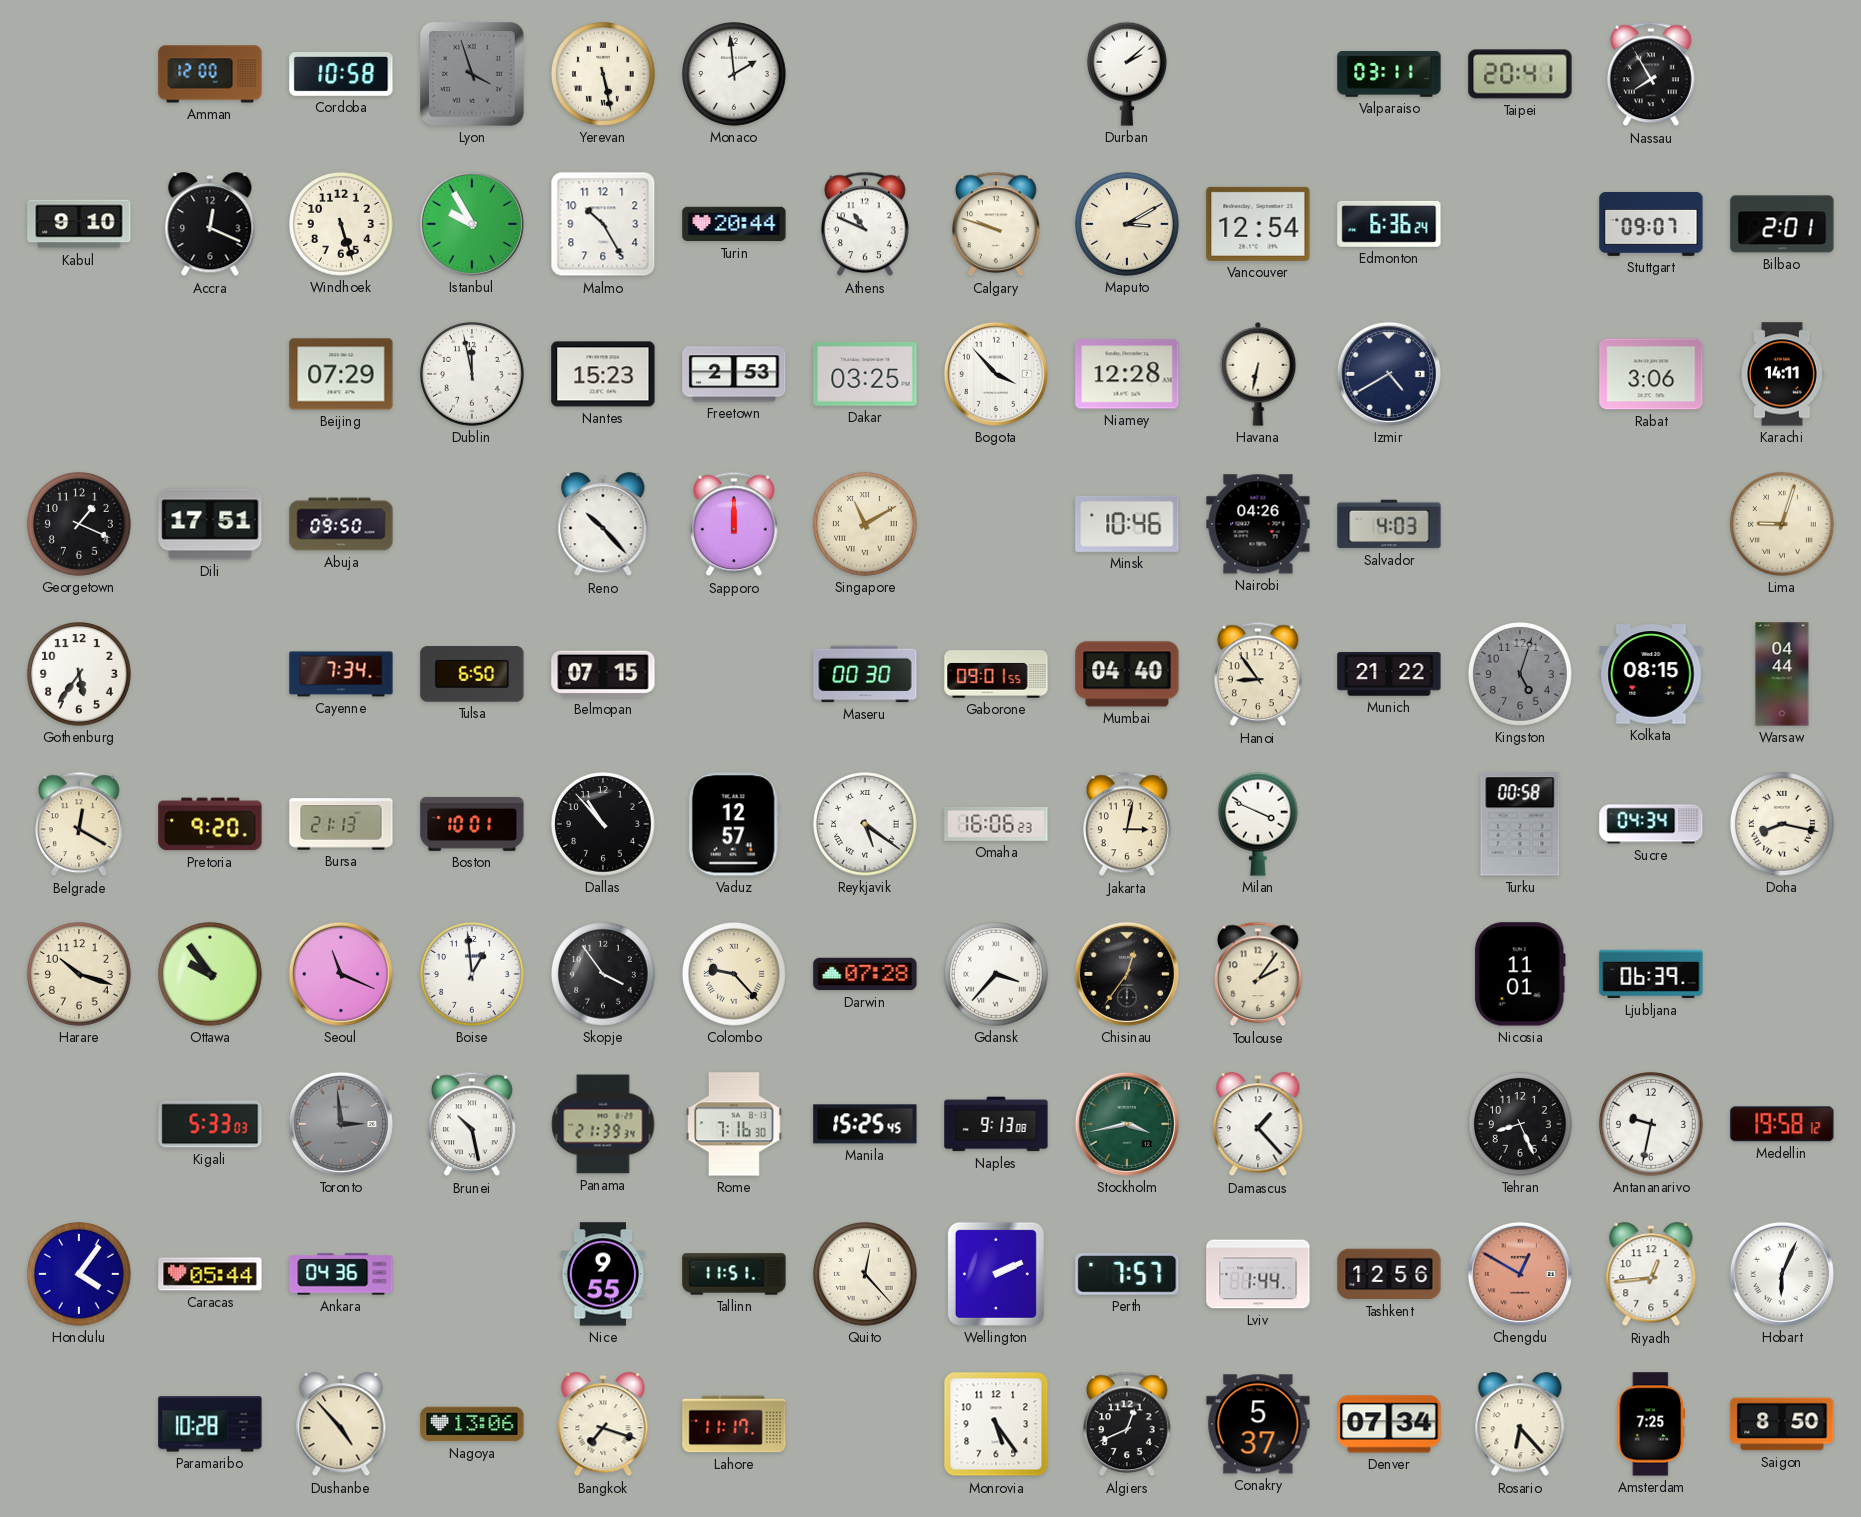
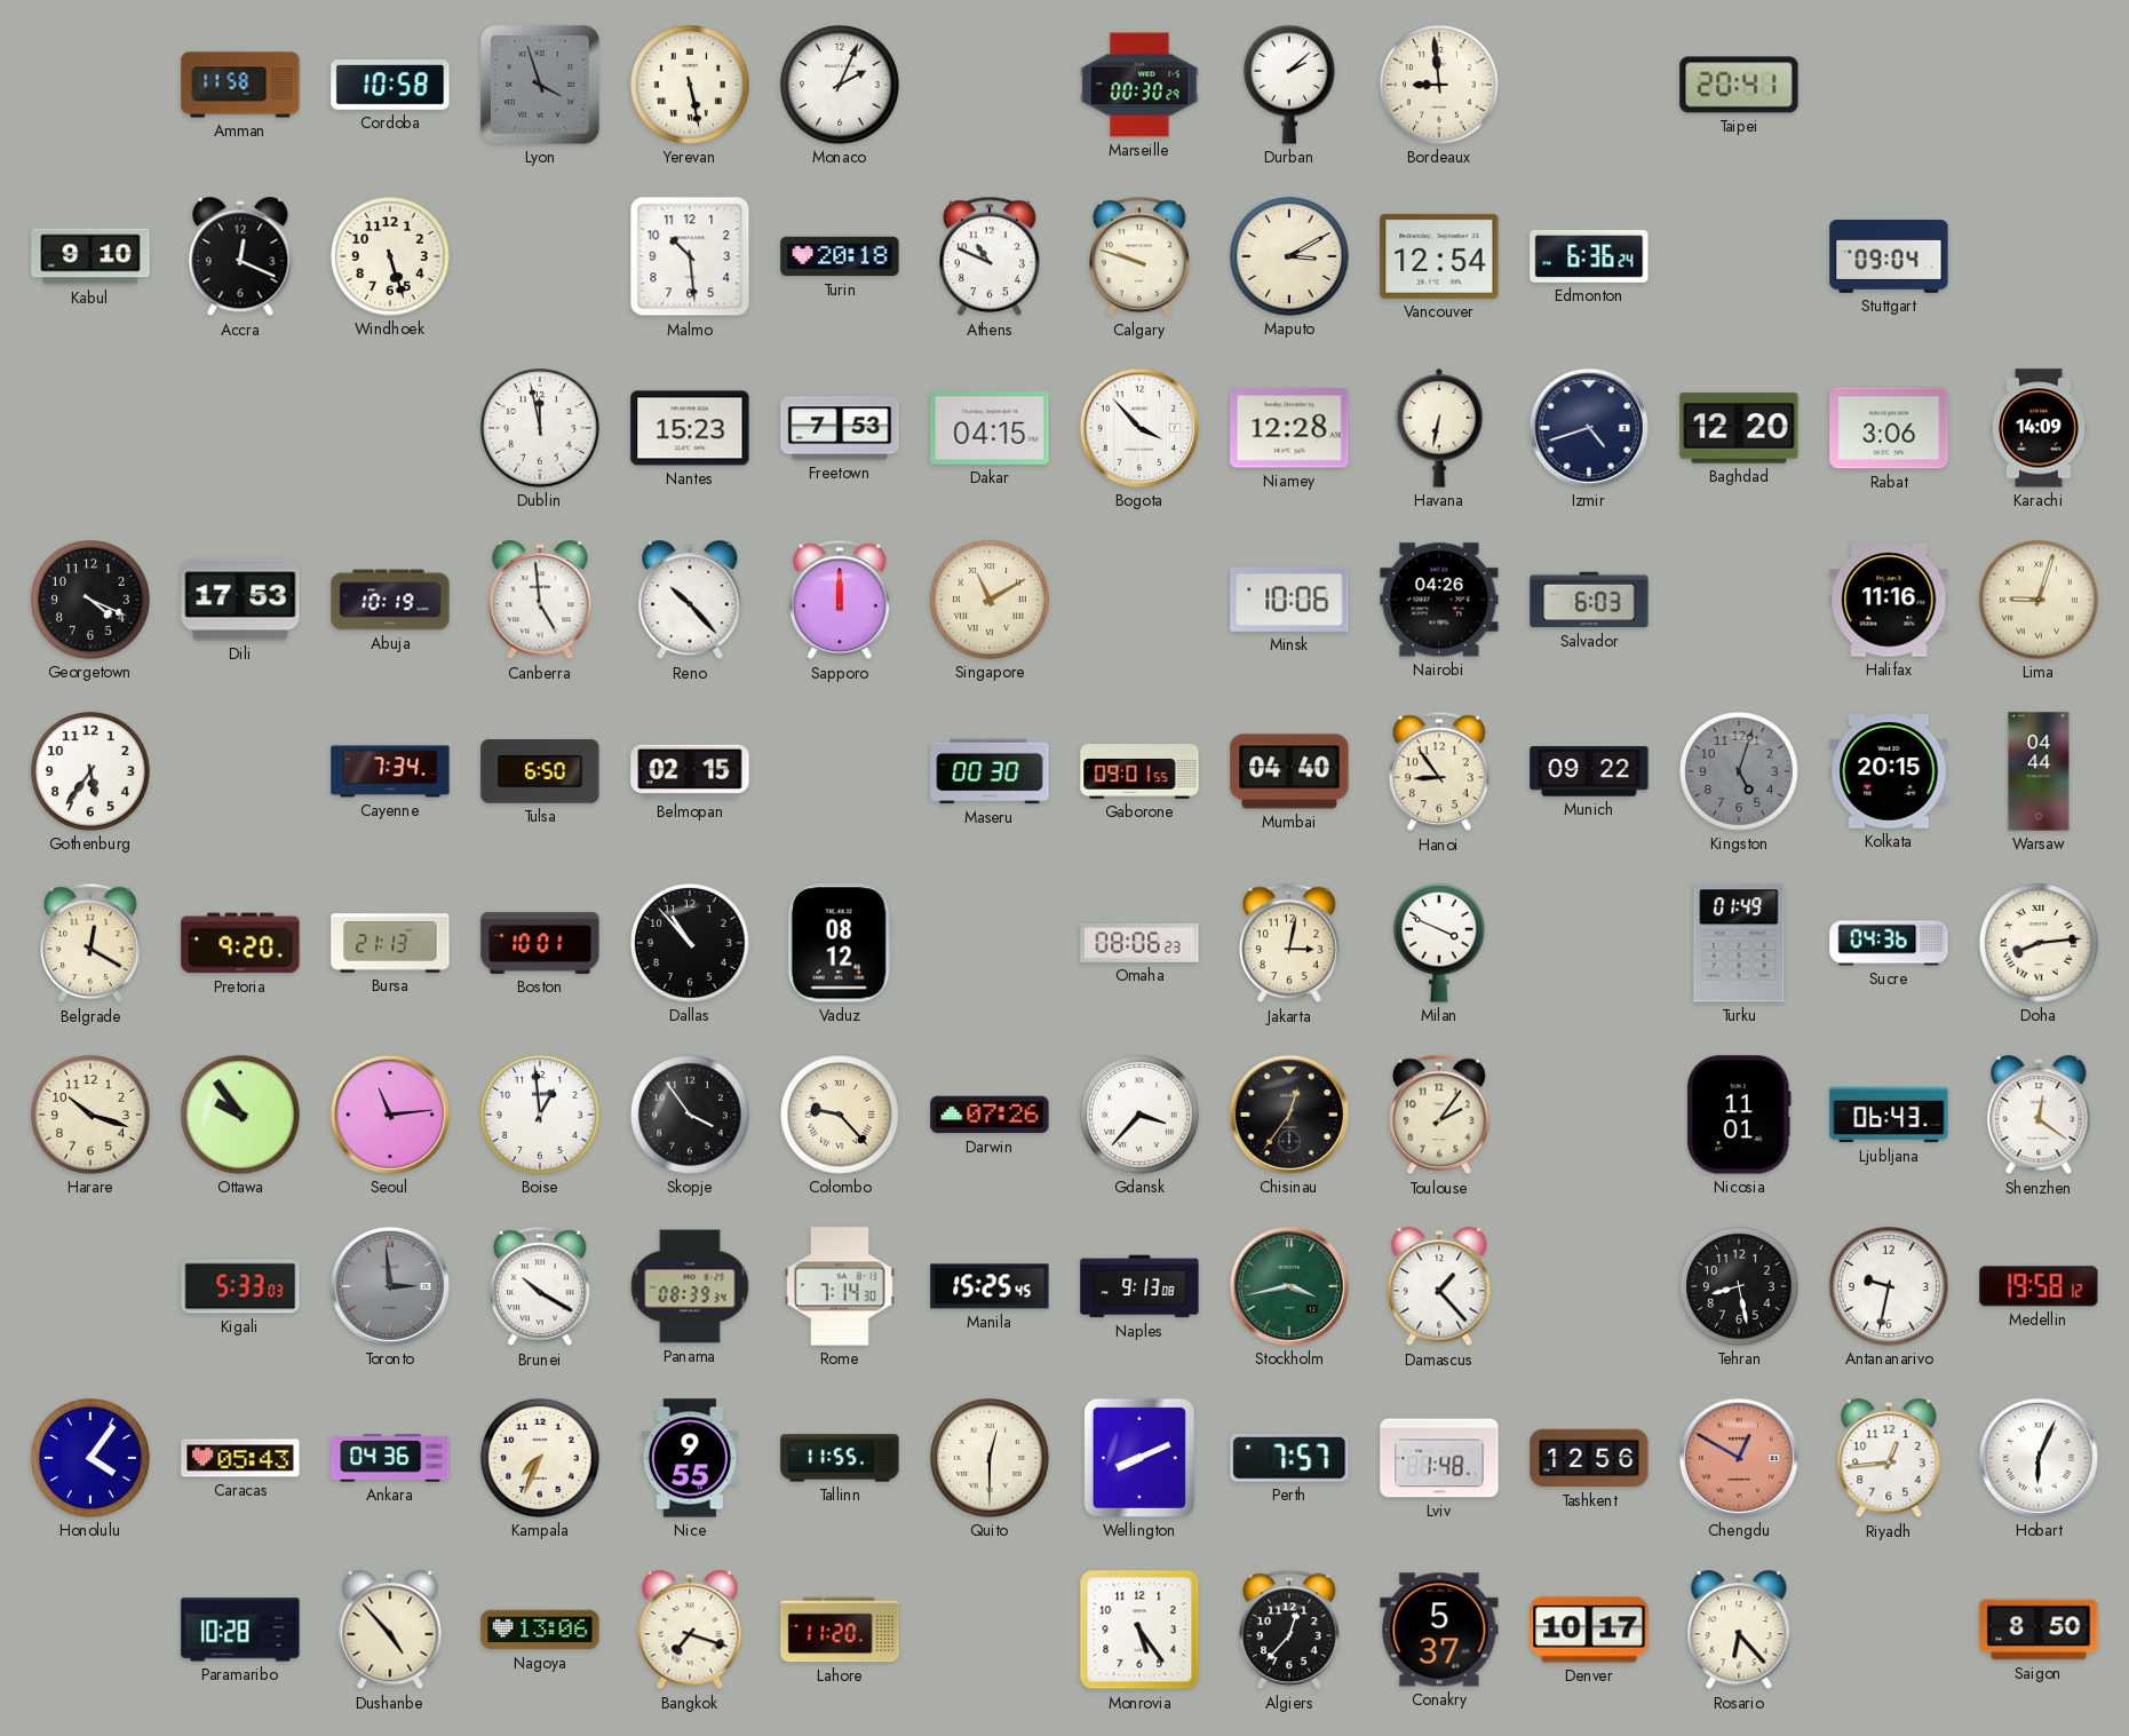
Amman: 12:00 -> 11:58
Monaco: 1:59 -> 2:04
Marseille: none -> 00:30
Bordeaux: none -> 8:59
Valparaiso: 03:11 -> none
Nassau: 7:55 -> none
Istanbul: 9:55 -> none
Malmo: 10:25 -> 10:29
Turin: 20:44 -> 20:18
Stuttgart: 09:07 -> 09:04
Bilbao: 2:01 -> none
Beijing: 07:29 -> none
Freetown: 2:53 -> 7:53
Dakar: 03:25 -> 04:15
Izmir: 4:40 -> 4:42
Baghdad: none -> 12:20
Karachi: 14:11 -> 14:09
Georgetown: 1:19 -> 4:19
Dili: 17:51 -> 17:53
Abuja: 09:50 -> 10:19
Canberra: none -> 4:59
Minsk: 10:46 -> 10:06
Salvador: 4:03 -> 6:03
Halifax: none -> 11:16
Belmopan: 07:15 -> 02:15
Munich: 21:22 -> 09:22
Kolkata: 08:15 -> 20:15
Vaduz: 12:57 -> 08:12
Reykjavik: 5:21 -> none
Omaha: 16:06 -> 08:06
Turku: 00:58 -> 01:49
Sucre: 04:34 -> 04:36
Doha: 8:17 -> 8:14
Seoul: 11:19 -> 11:14
Darwin: 07:28 -> 07:26
Ljubljana: 06:39 -> 06:43
Shenzhen: none -> 12:21
Brunei: 10:28 -> 10:20
Panama: 21:39 -> 08:39
Rome: 7:16 -> 7:14
Tehran: 8:26 -> 8:28
Caracas: 05:44 -> 05:43
Kampala: none -> 7:34
Tallinn: 11:51 -> 11:55
Quito: 12:23 -> 12:30
Wellington: 2:11 -> 8:11
Lviv: 1:44 -> 1:48
Lahore: 11:17 -> 11:20
Algiers: 12:41 -> 12:37
Denver: 07:34 -> 10:17
Amsterdam: 7:25 -> none
